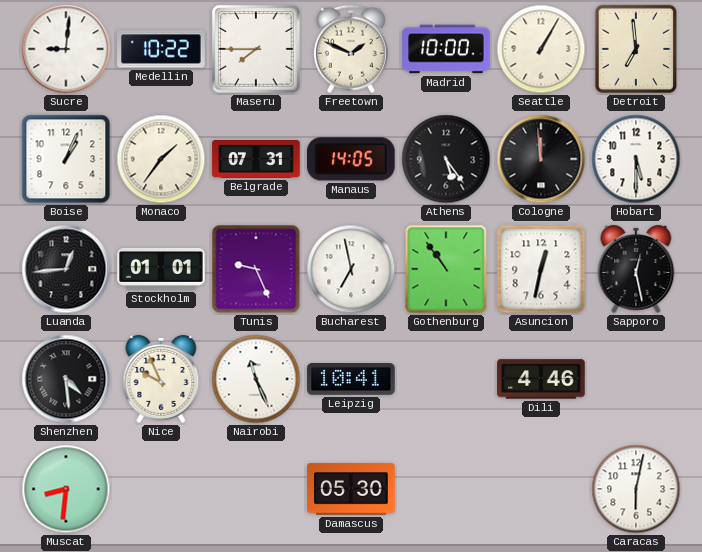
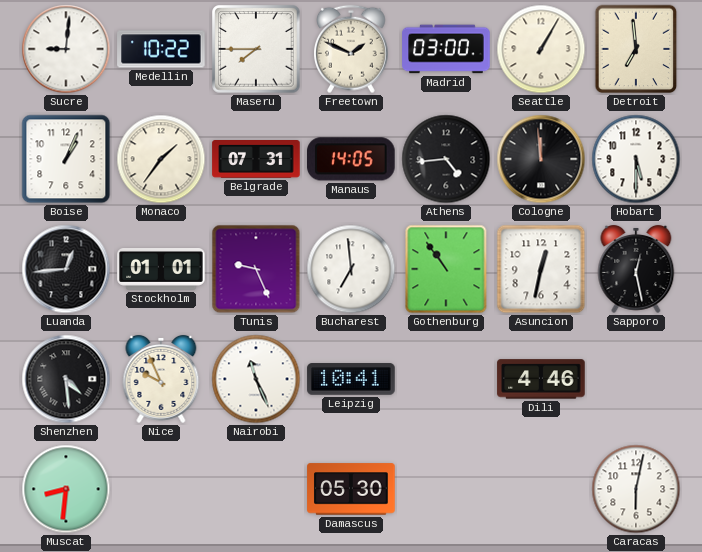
Madrid: 10:00 -> 03:00
Athens: 5:24 -> 4:44
Bucharest: 6:58 -> 6:59
